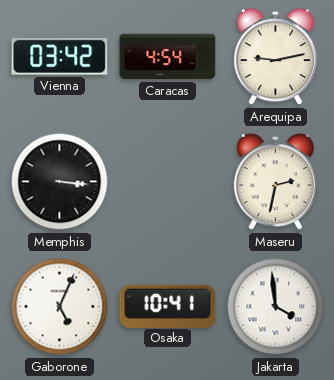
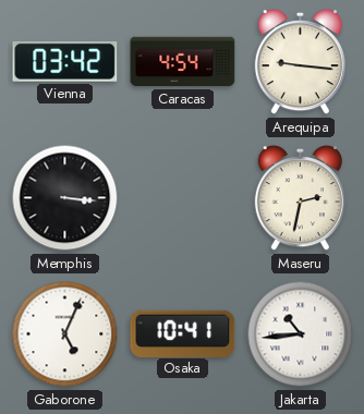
Arequipa: 9:13 -> 9:16
Jakarta: 3:59 -> 10:44
